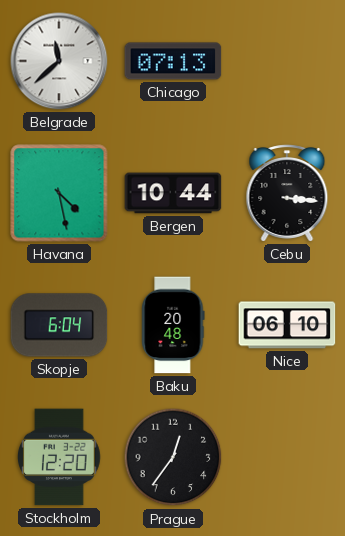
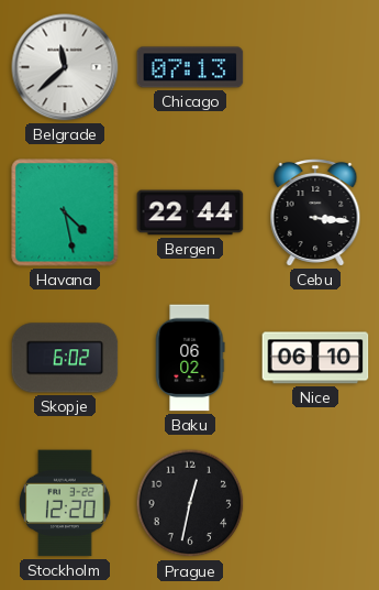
Bergen: 10:44 -> 22:44
Skopje: 6:04 -> 6:02
Baku: 20:48 -> 06:02
Prague: 12:36 -> 12:32
